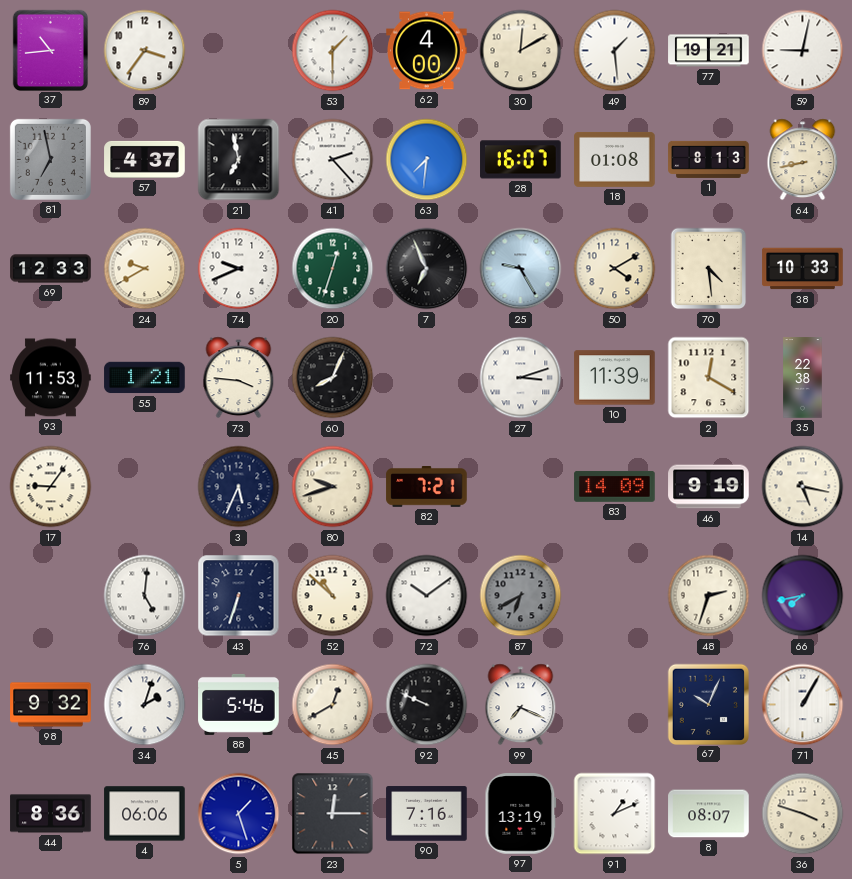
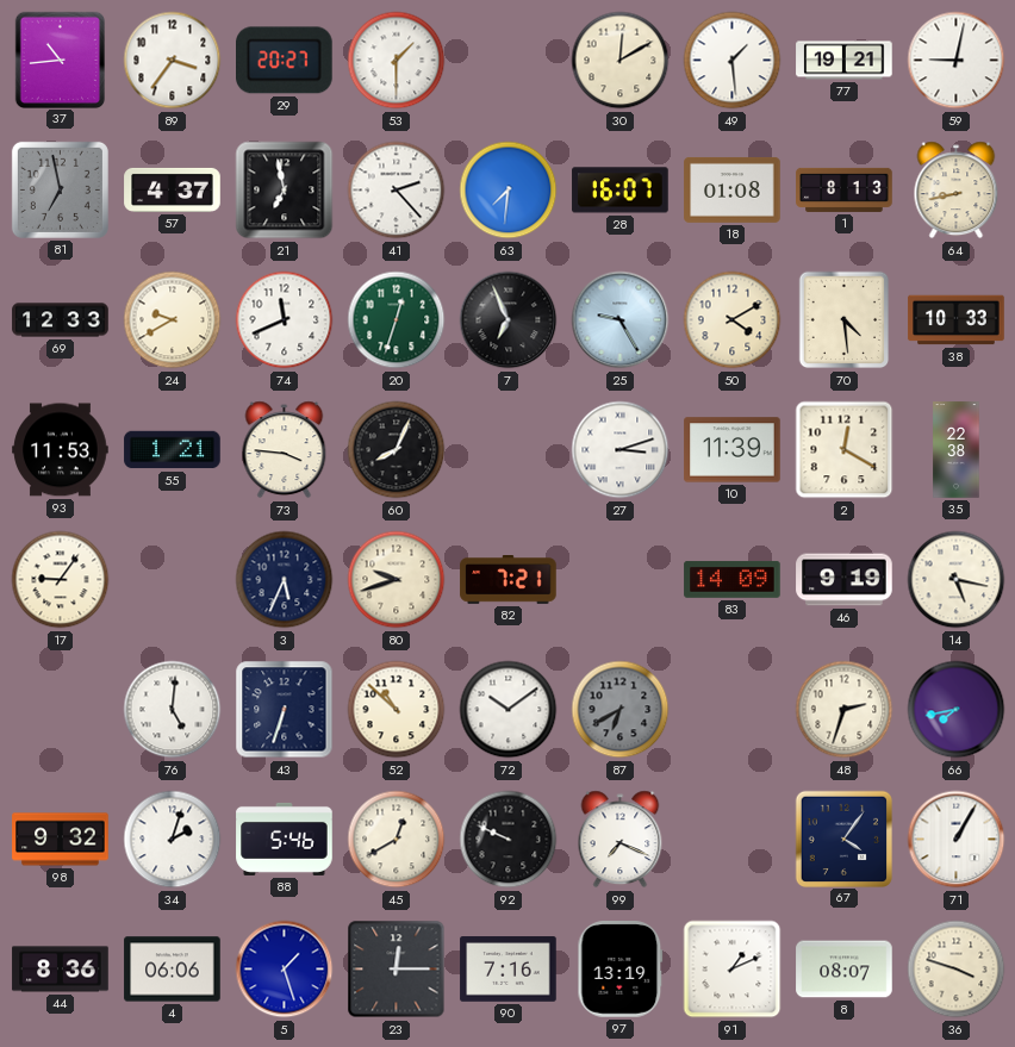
29: none -> 20:27
62: 4:00 -> none
74: 9:41 -> 11:41
67: 10:04 -> 4:06
